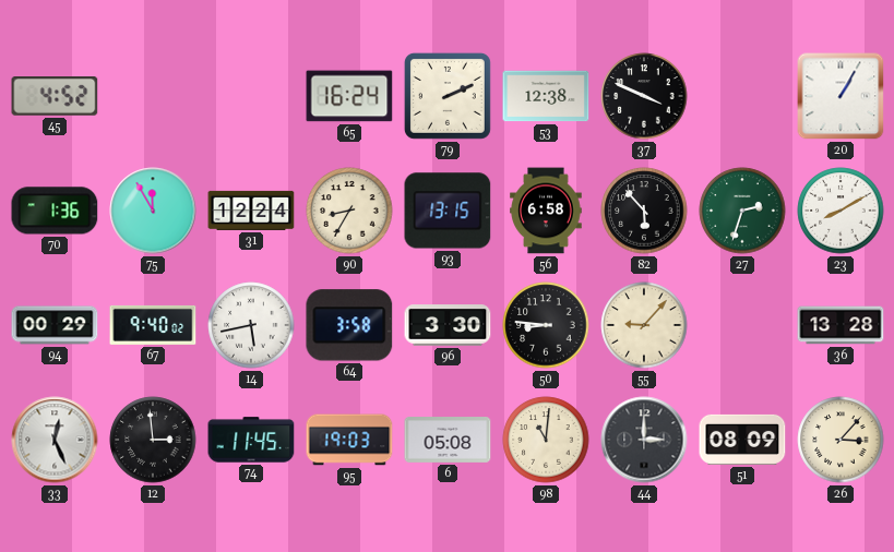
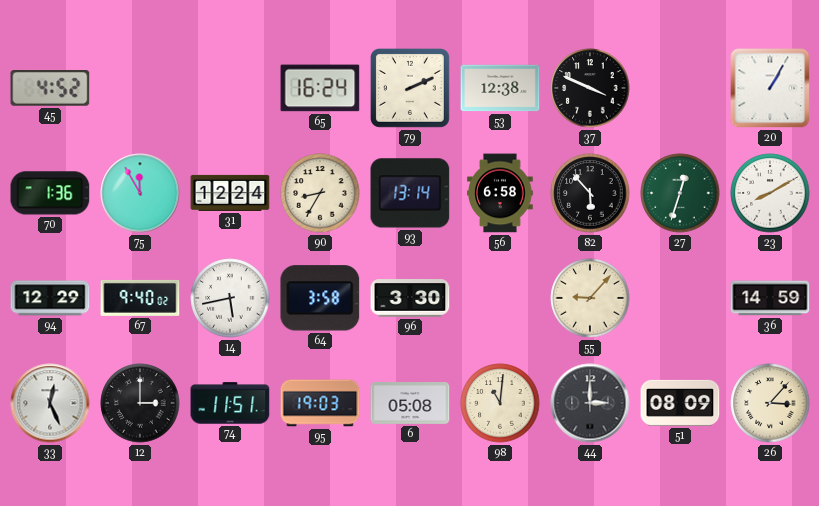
93: 13:15 -> 13:14
27: 2:33 -> 12:33
94: 00:29 -> 12:29
50: 8:46 -> none
36: 13:28 -> 14:59
12: 2:59 -> 3:00
74: 11:45 -> 11:51
